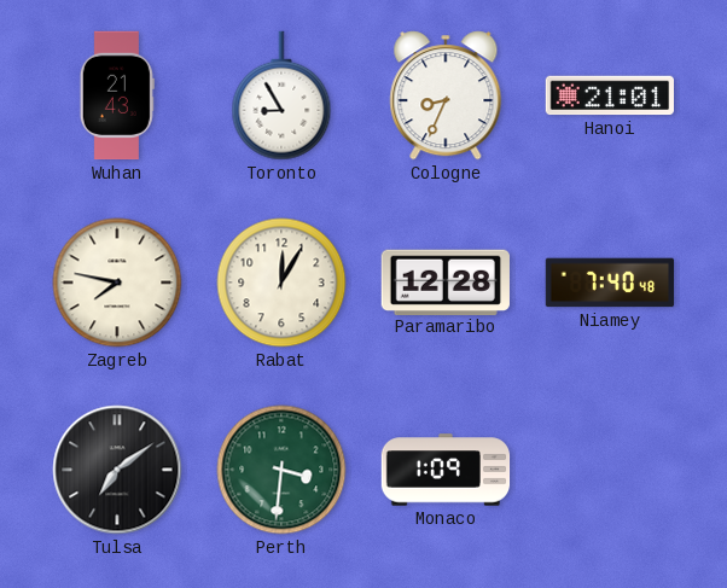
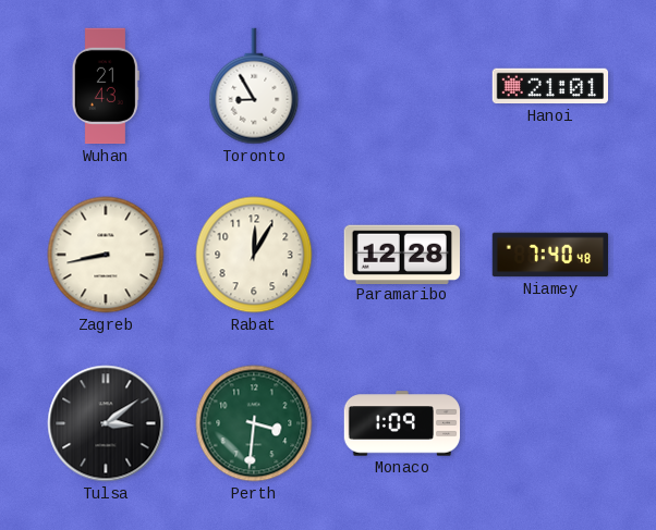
Cologne: 8:34 -> none
Zagreb: 7:47 -> 8:43
Tulsa: 7:09 -> 3:09
